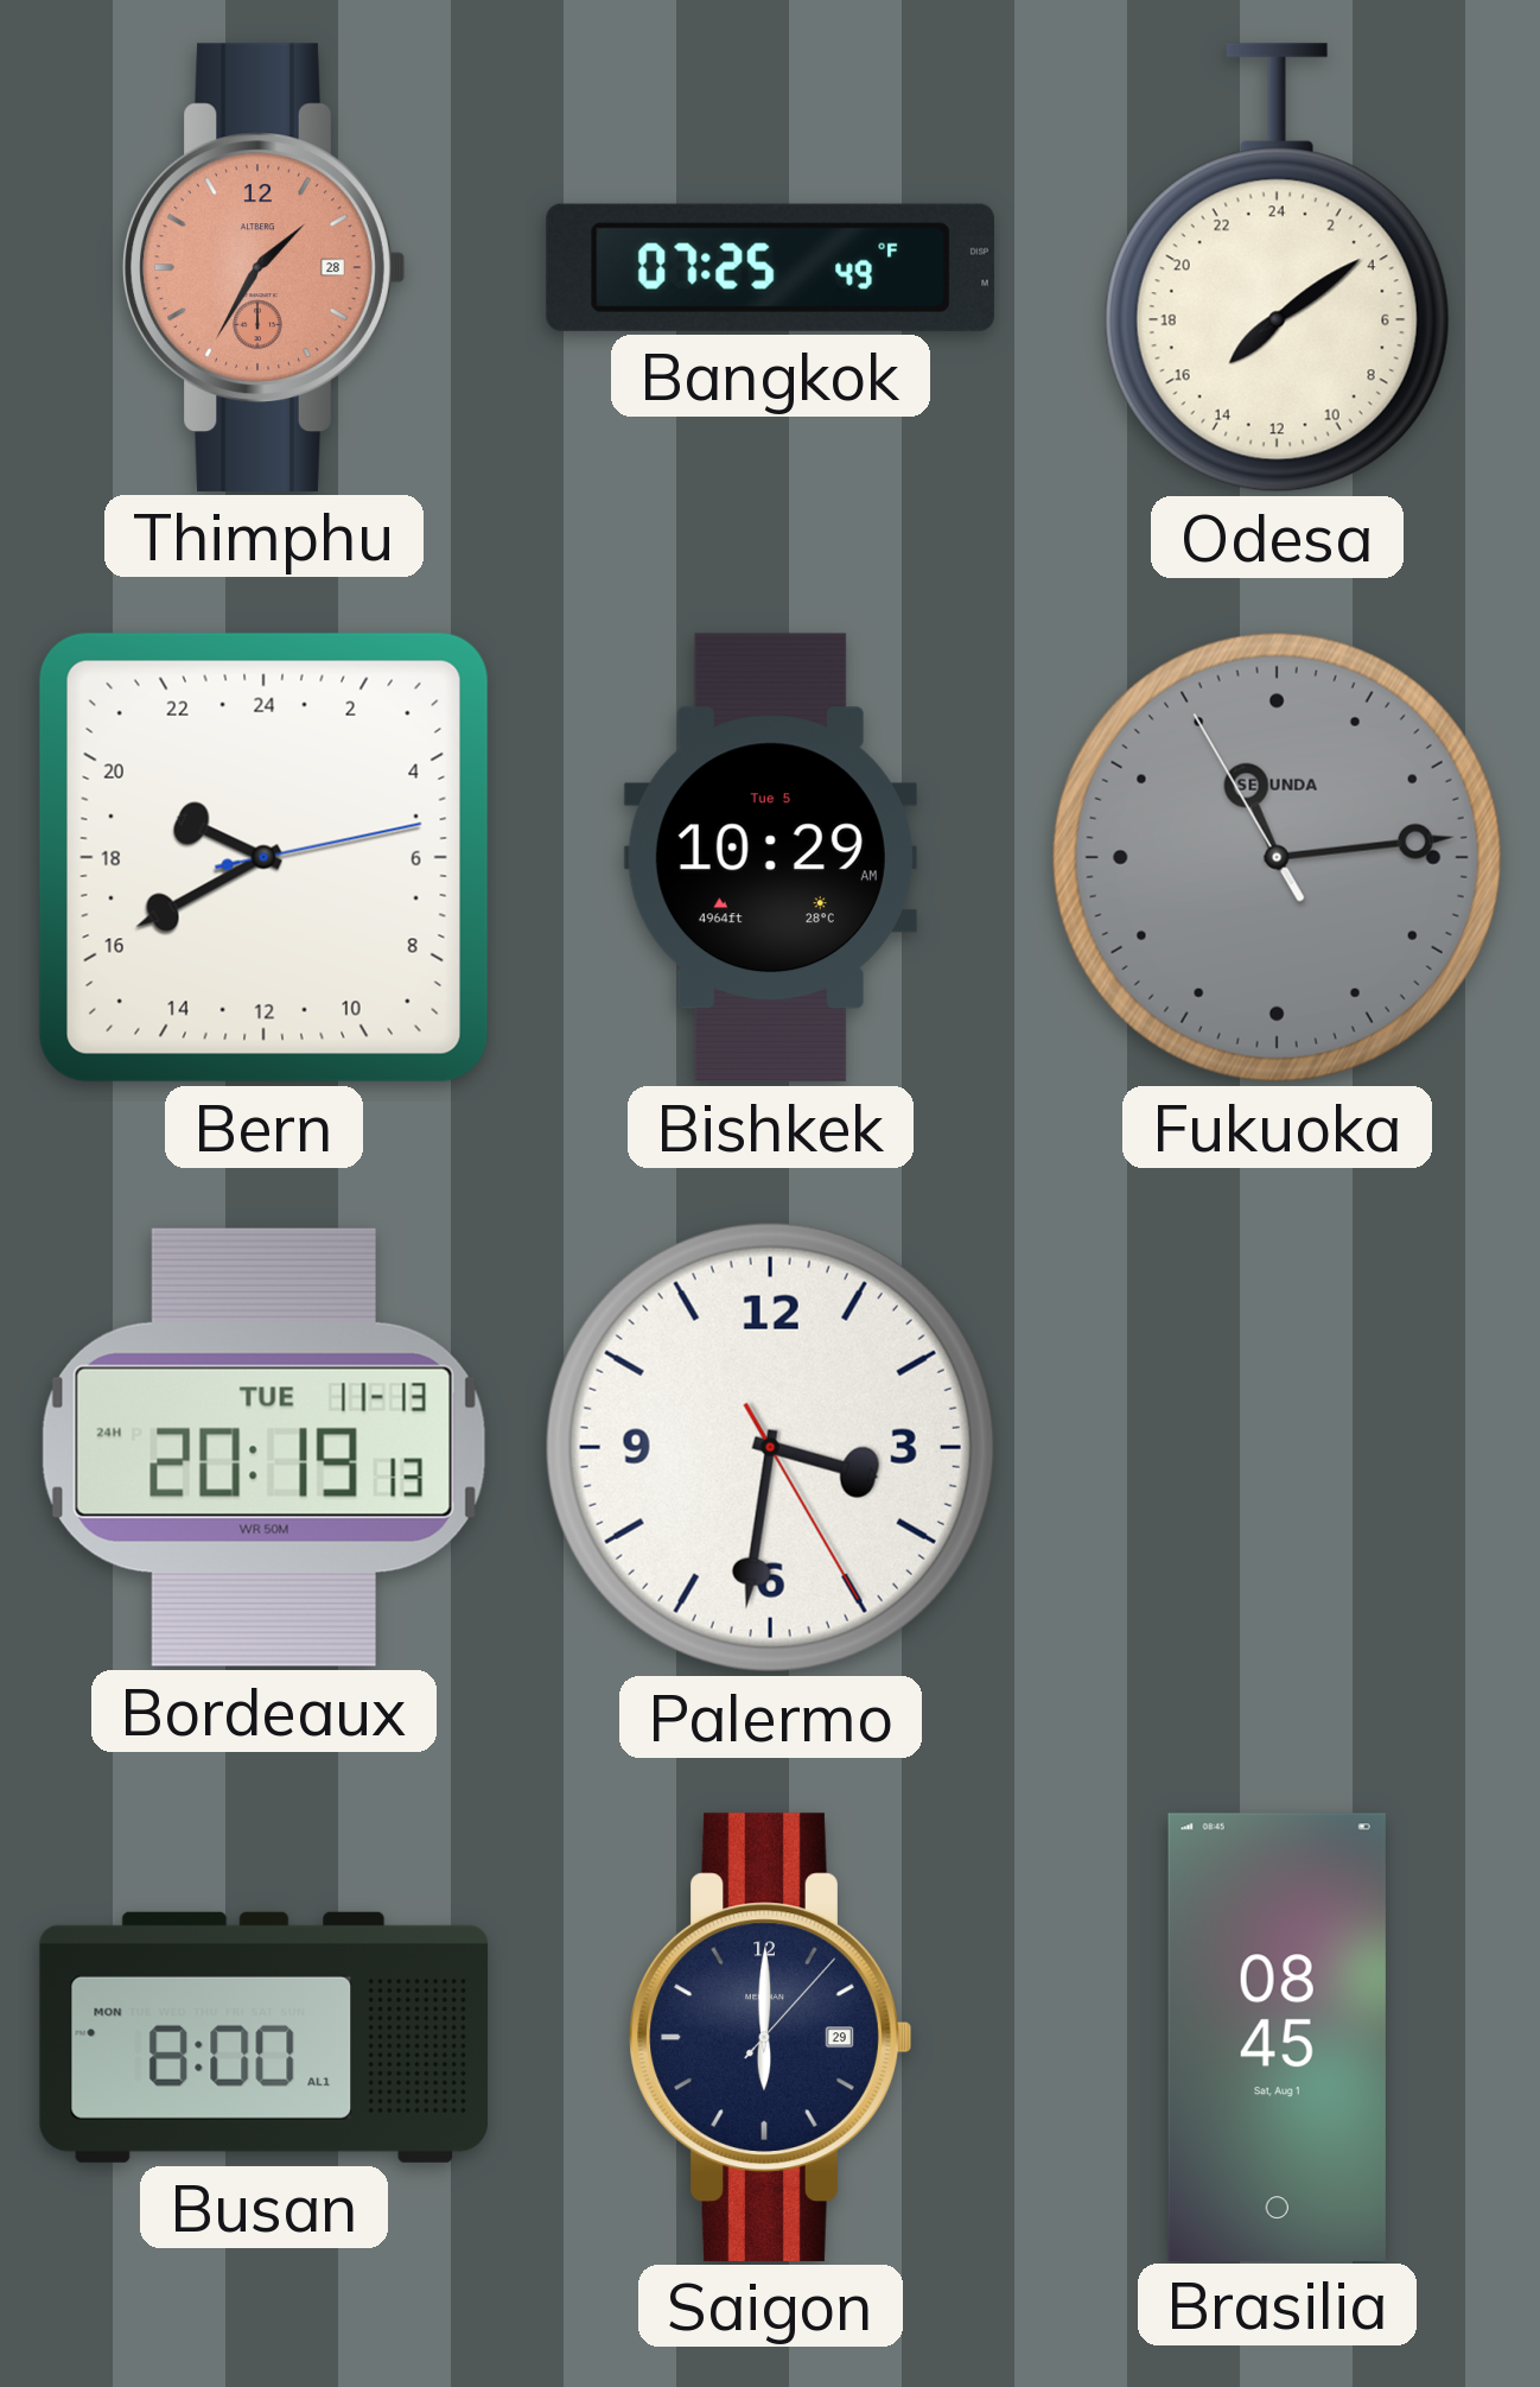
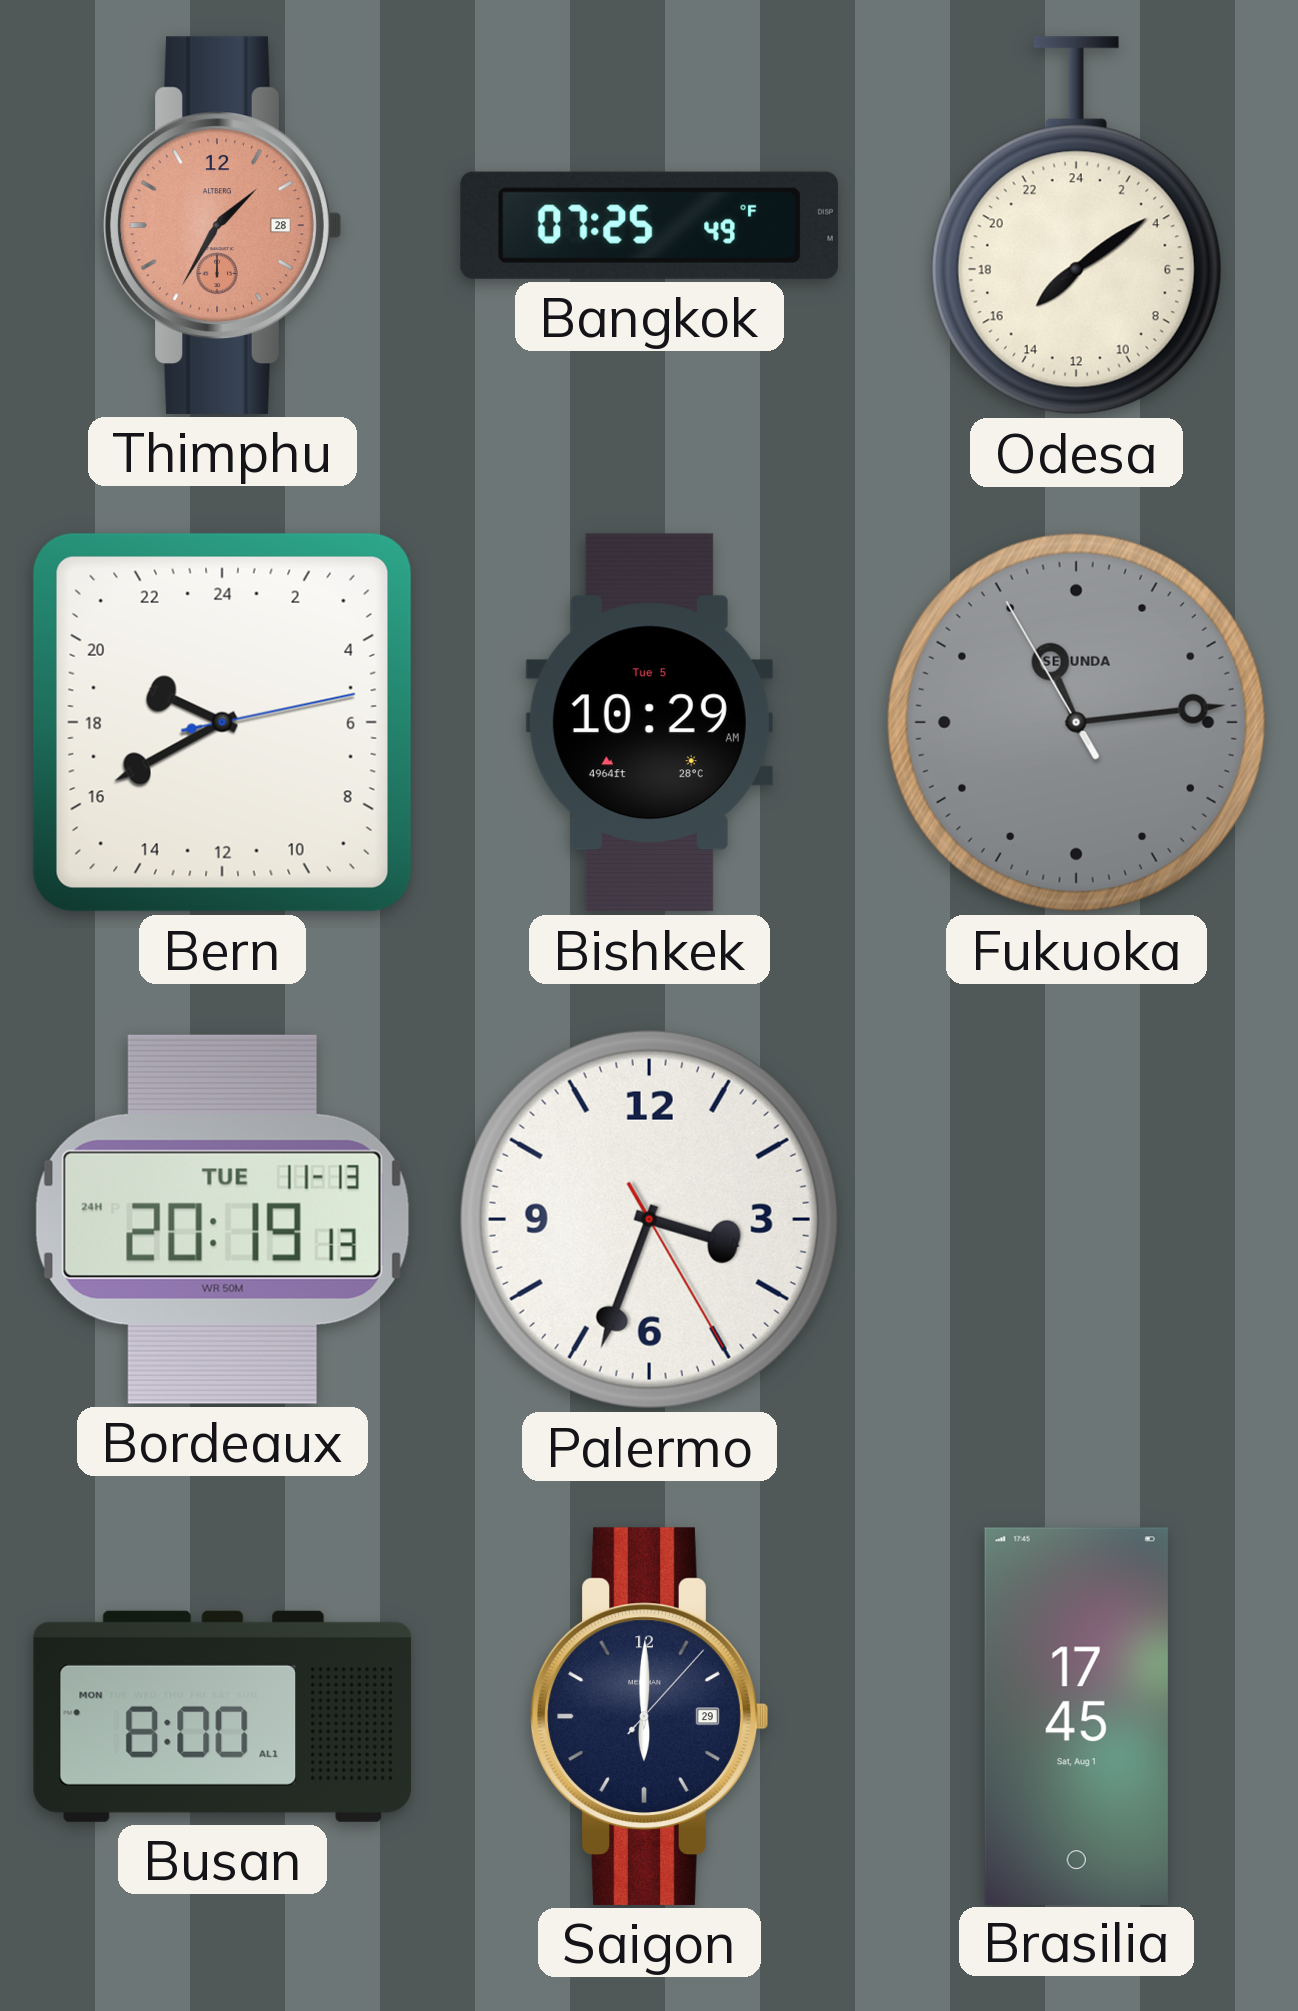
Palermo: 3:31 -> 3:33
Brasilia: 08:45 -> 17:45
